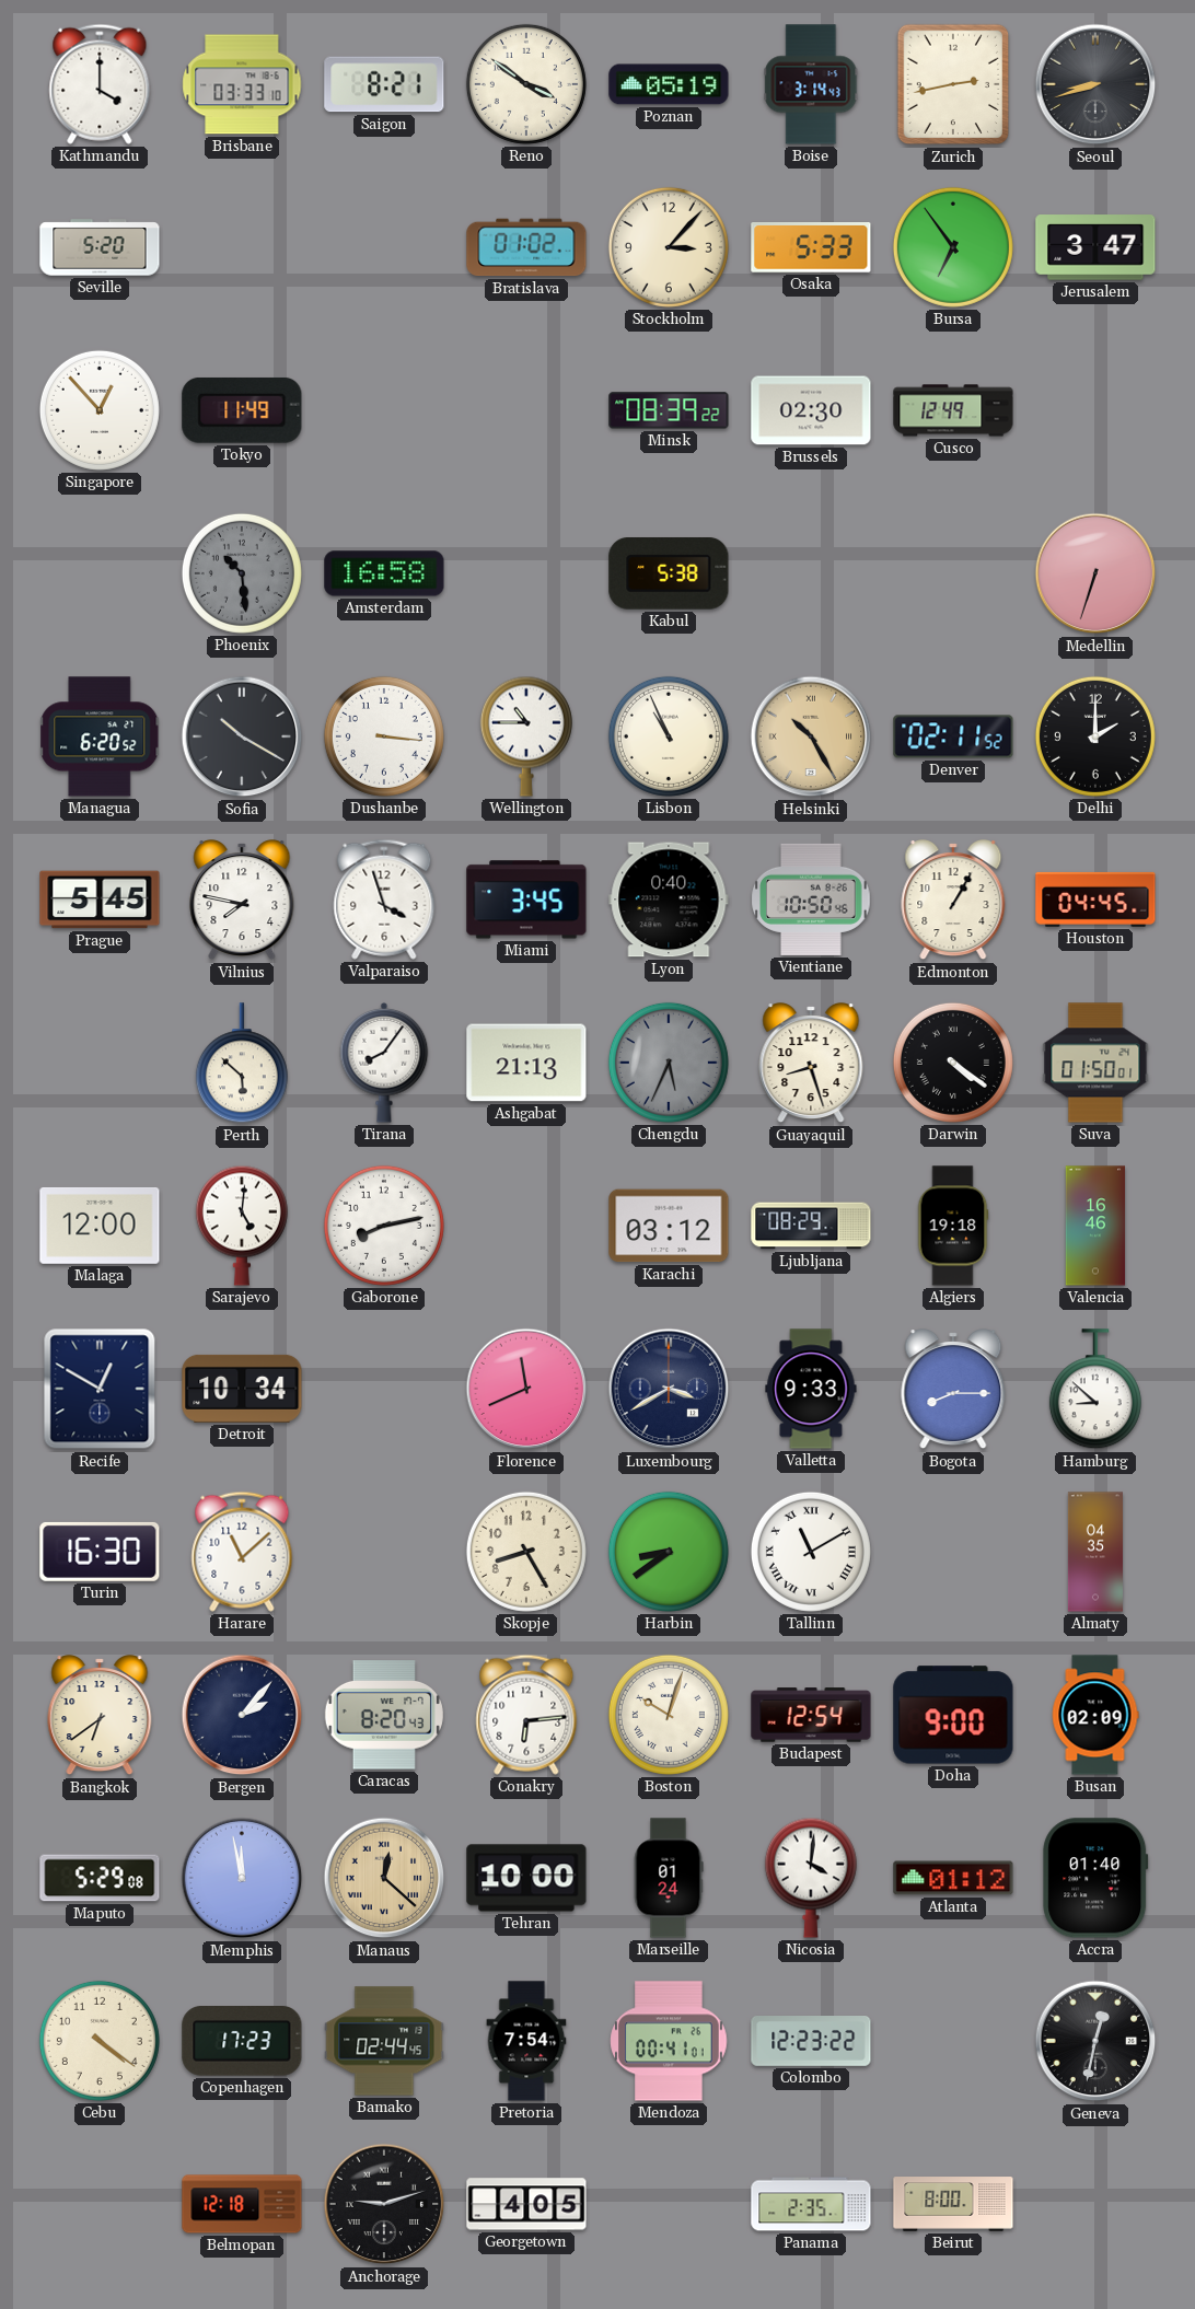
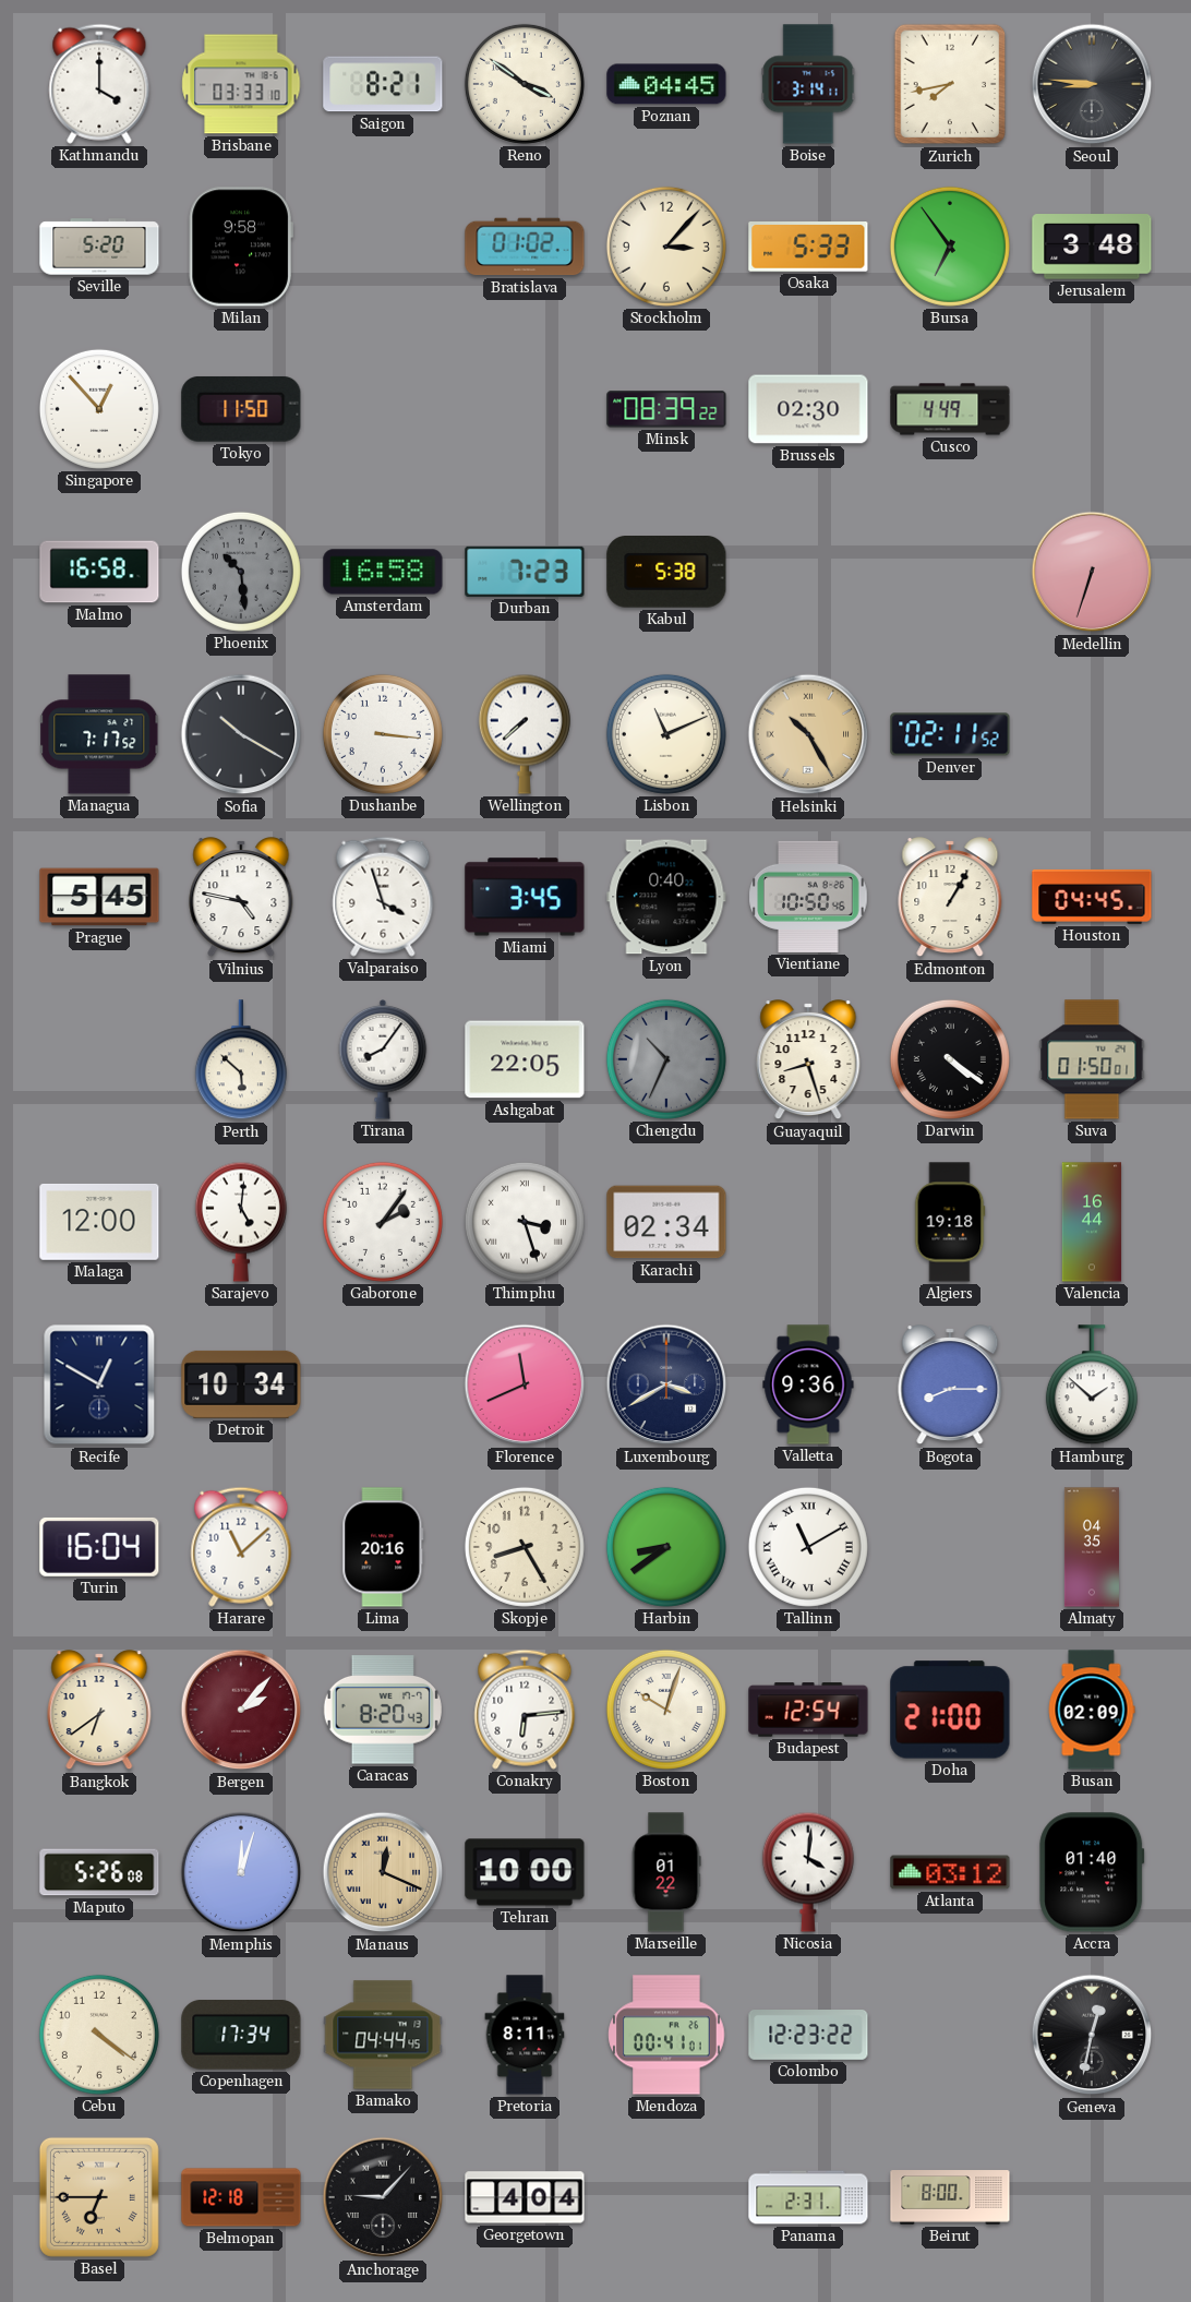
Poznan: 05:19 -> 04:45
Boise: 3:14:43 -> 3:14:11
Zurich: 2:43 -> 7:43
Seoul: 8:42 -> 8:46
Milan: none -> 9:58
Jerusalem: 3:47 -> 3:48
Tokyo: 11:49 -> 11:50
Cusco: 12:49 -> 4:49
Malmo: none -> 16:58
Durban: none -> 7:23
Managua: 6:20 -> 7:17
Wellington: 10:45 -> 7:38
Lisbon: 10:56 -> 11:11
Delhi: 2:00 -> none
Vilnius: 7:47 -> 4:47
Ashgabat: 21:13 -> 22:05
Chengdu: 5:34 -> 10:34
Gaborone: 8:13 -> 2:06
Thimphu: none -> 3:27
Karachi: 03:12 -> 02:34
Ljubljana: 08:29 -> none
Valencia: 16:46 -> 16:44
Valletta: 9:33 -> 9:36
Hamburg: 8:52 -> 1:52
Turin: 16:30 -> 16:04
Lima: none -> 20:16
Bergen dial: navy -> burgundy
Doha: 9:00 -> 21:00
Maputo: 5:29 -> 5:26
Memphis: 11:58 -> 12:03
Manaus: 12:22 -> 12:19
Marseille: 01:24 -> 01:22
Atlanta: 01:12 -> 03:12
Copenhagen: 17:23 -> 17:34
Bamako: 02:44 -> 04:44
Pretoria: 7:54 -> 8:11
Basel: none -> 6:45
Anchorage: 9:12 -> 9:07
Georgetown: 4:05 -> 4:04
Panama: 2:35 -> 2:31
